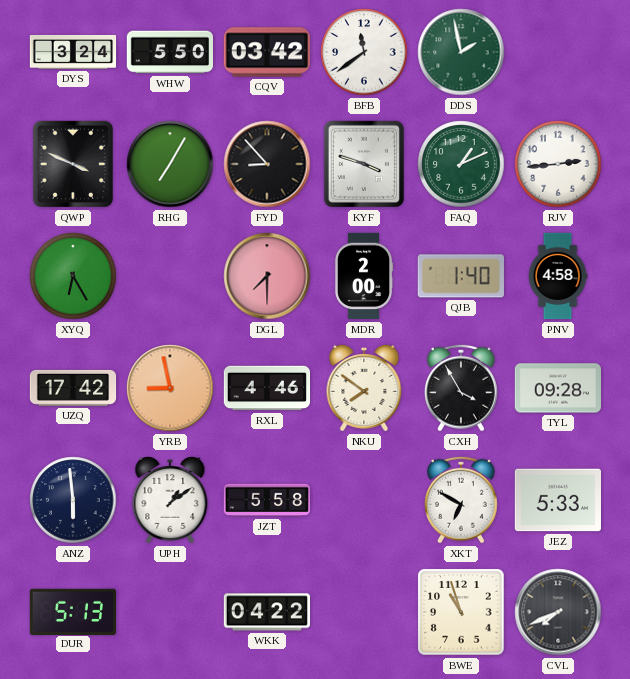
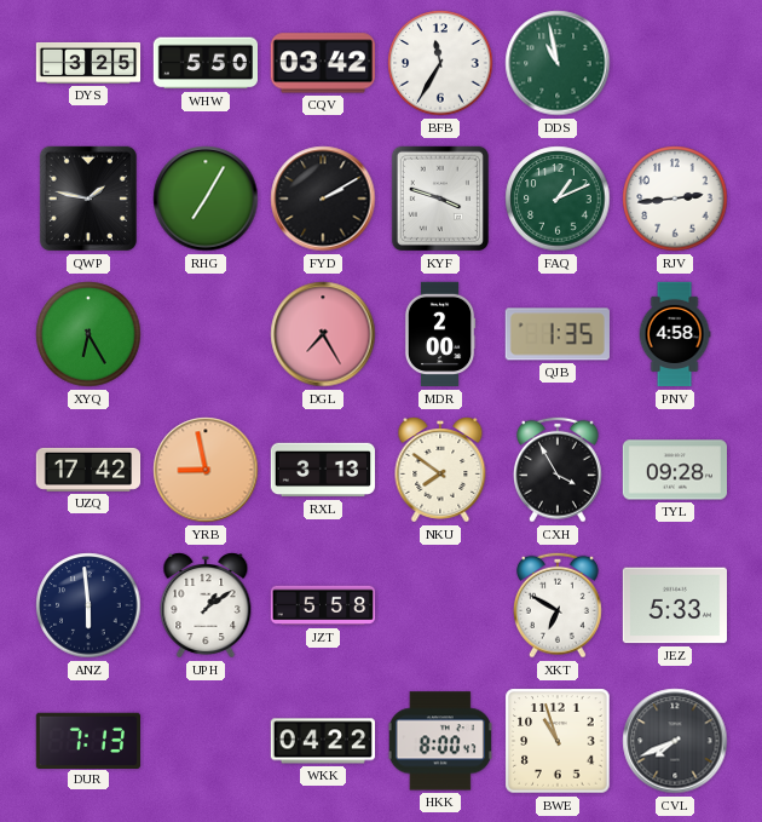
DYS: 3:24 -> 3:25
BFB: 11:39 -> 11:35
DDS: 1:58 -> 10:58
QWP: 3:49 -> 1:47
FYD: 8:53 -> 2:10
DGL: 7:30 -> 7:25
QJB: 1:40 -> 1:35
RXL: 4:46 -> 3:13
DUR: 5:13 -> 7:13
HKK: none -> 8:00
